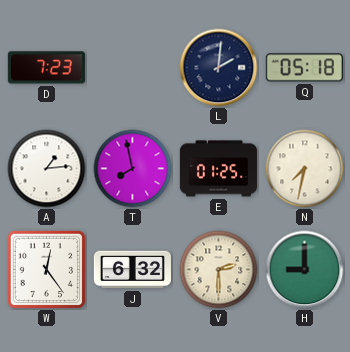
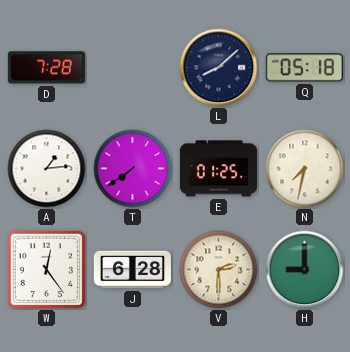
D: 7:23 -> 7:28
L: 2:01 -> 8:08
T: 7:58 -> 7:39
J: 6:32 -> 6:28
